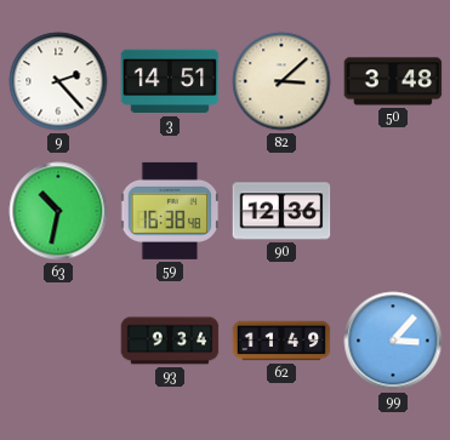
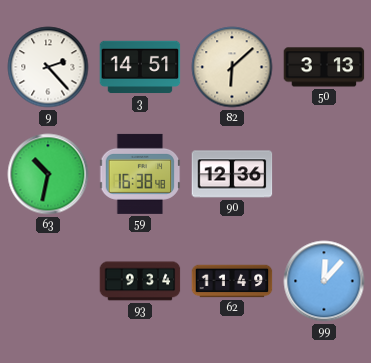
82: 3:08 -> 6:08
50: 3:48 -> 3:13
99: 3:07 -> 12:07
